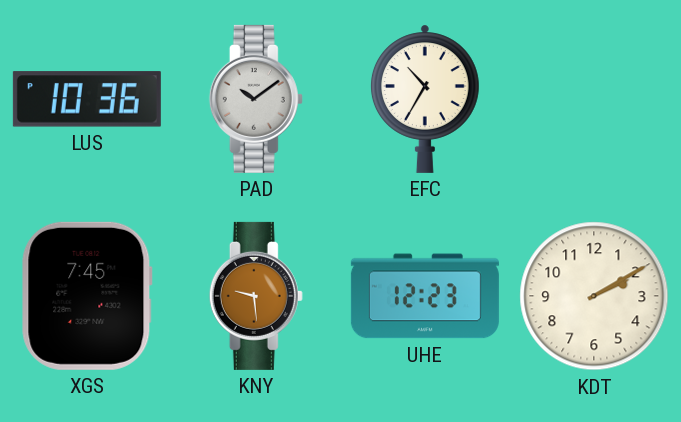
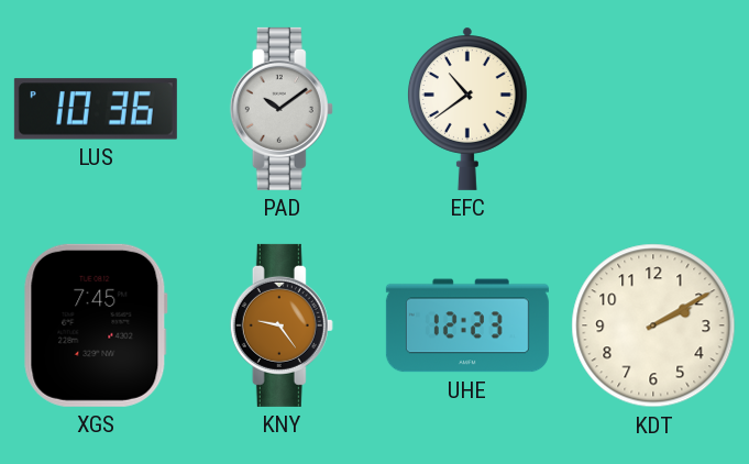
EFC: 10:35 -> 10:39
KNY: 9:29 -> 9:24
